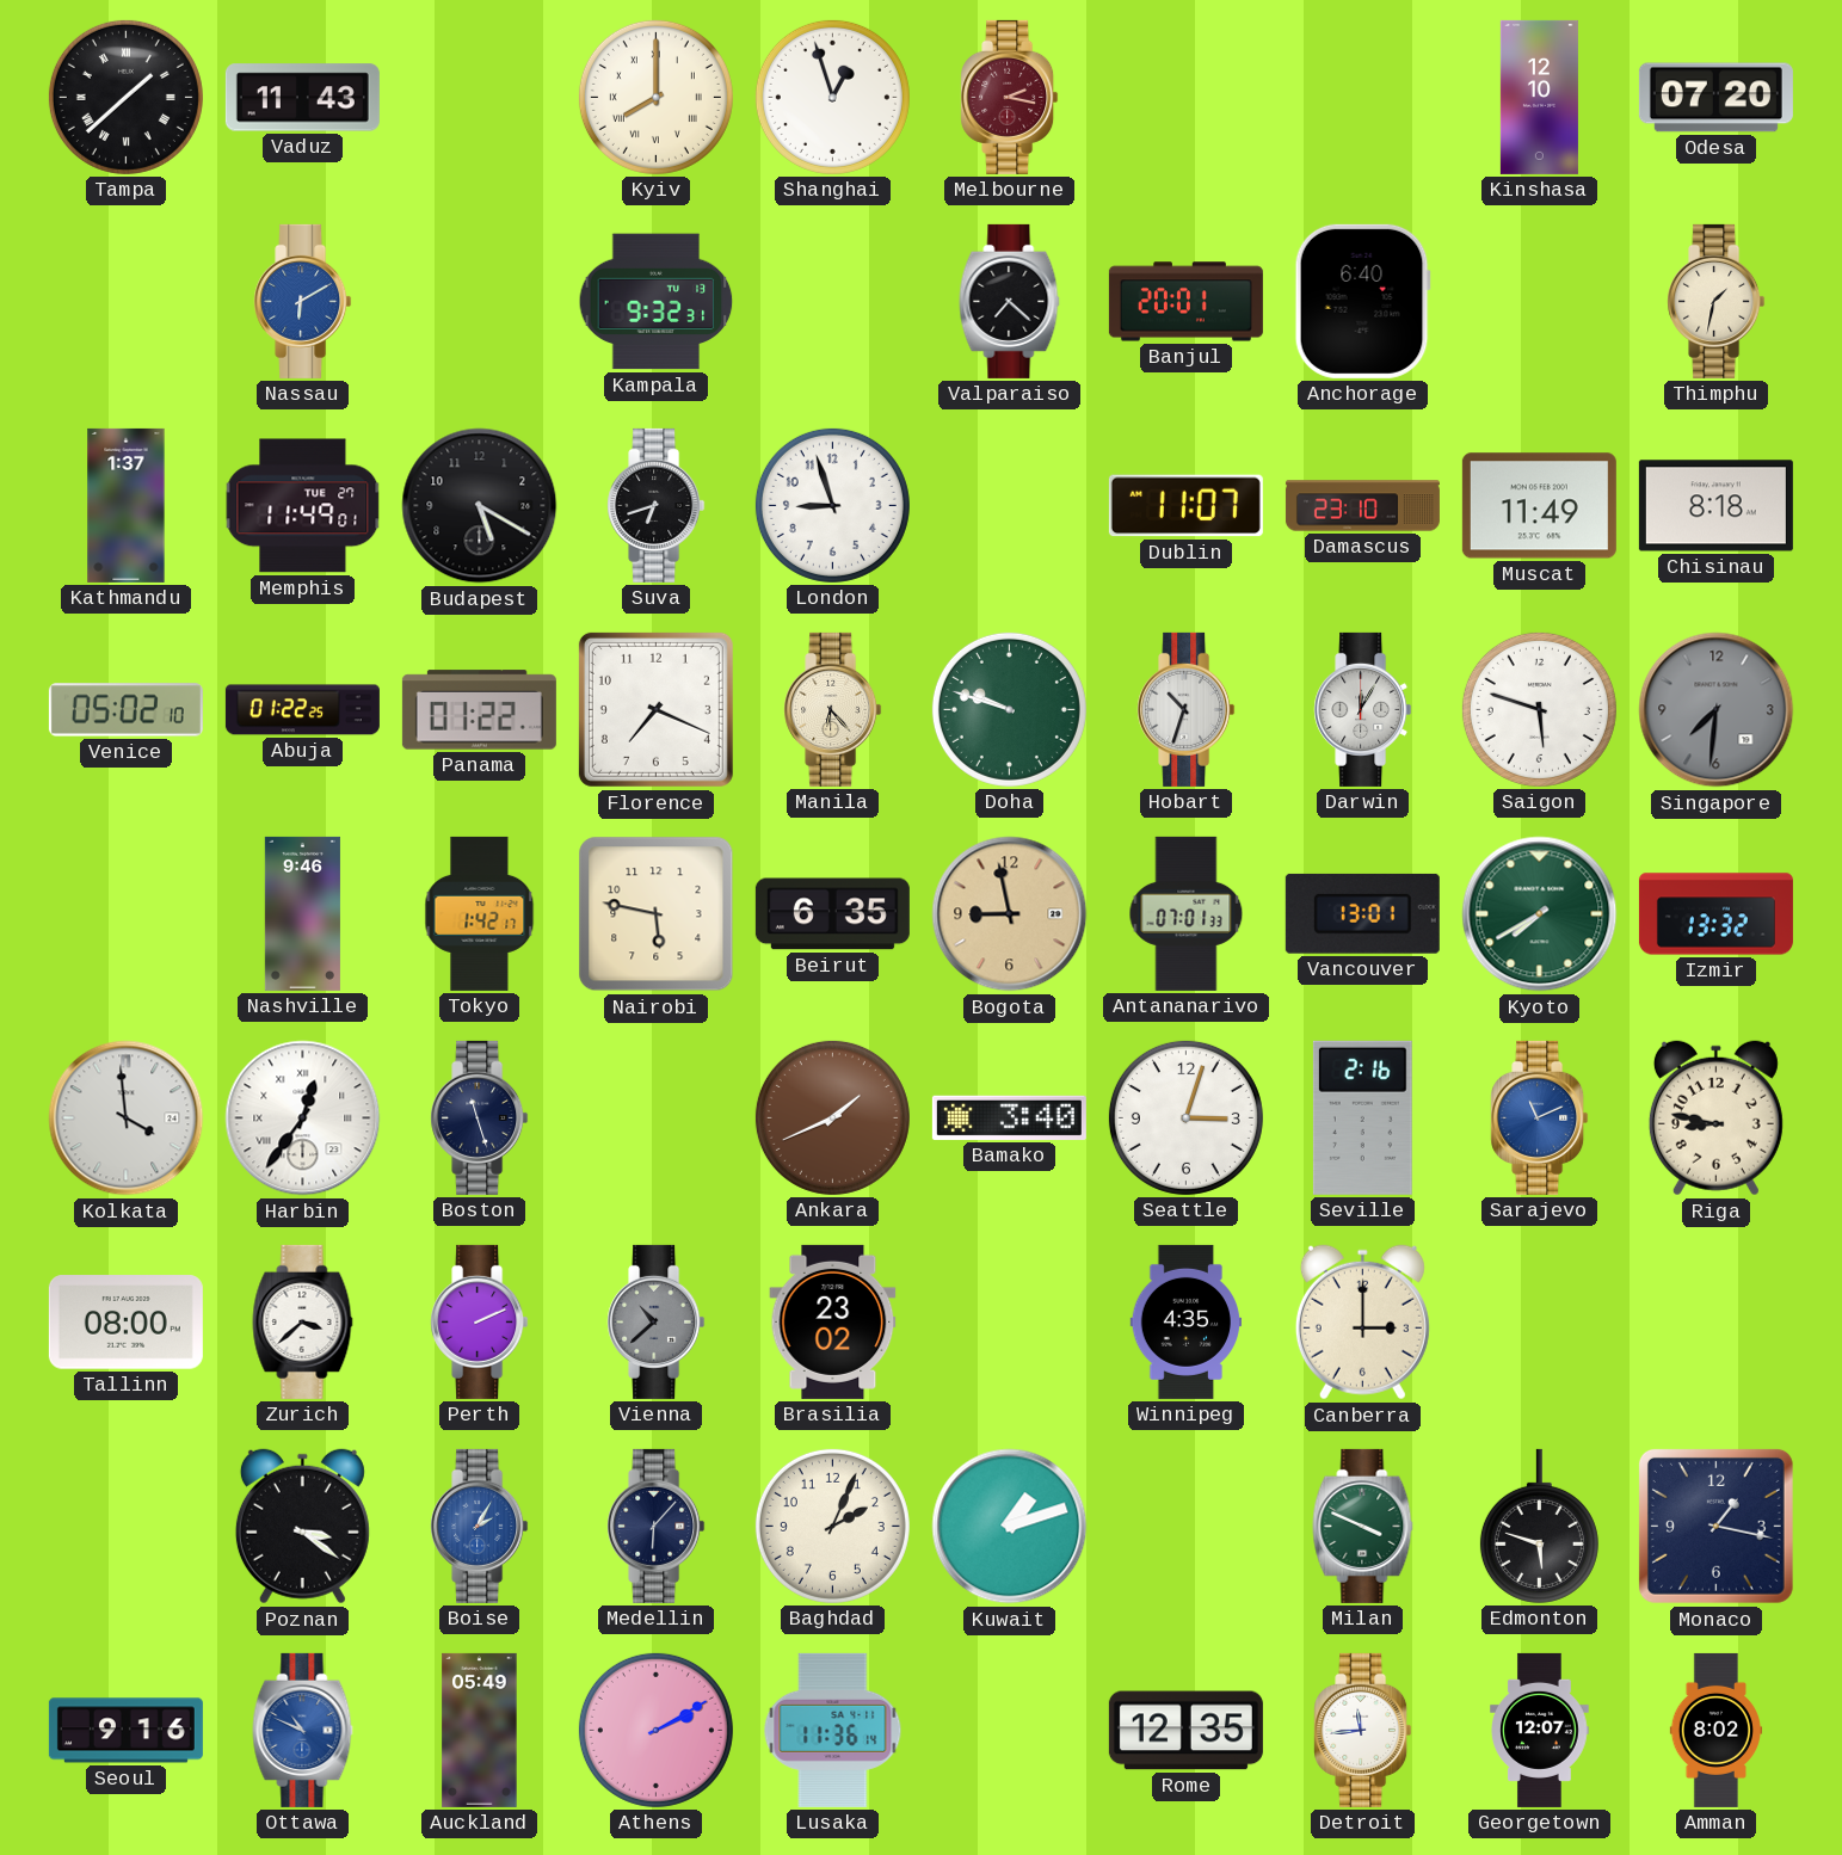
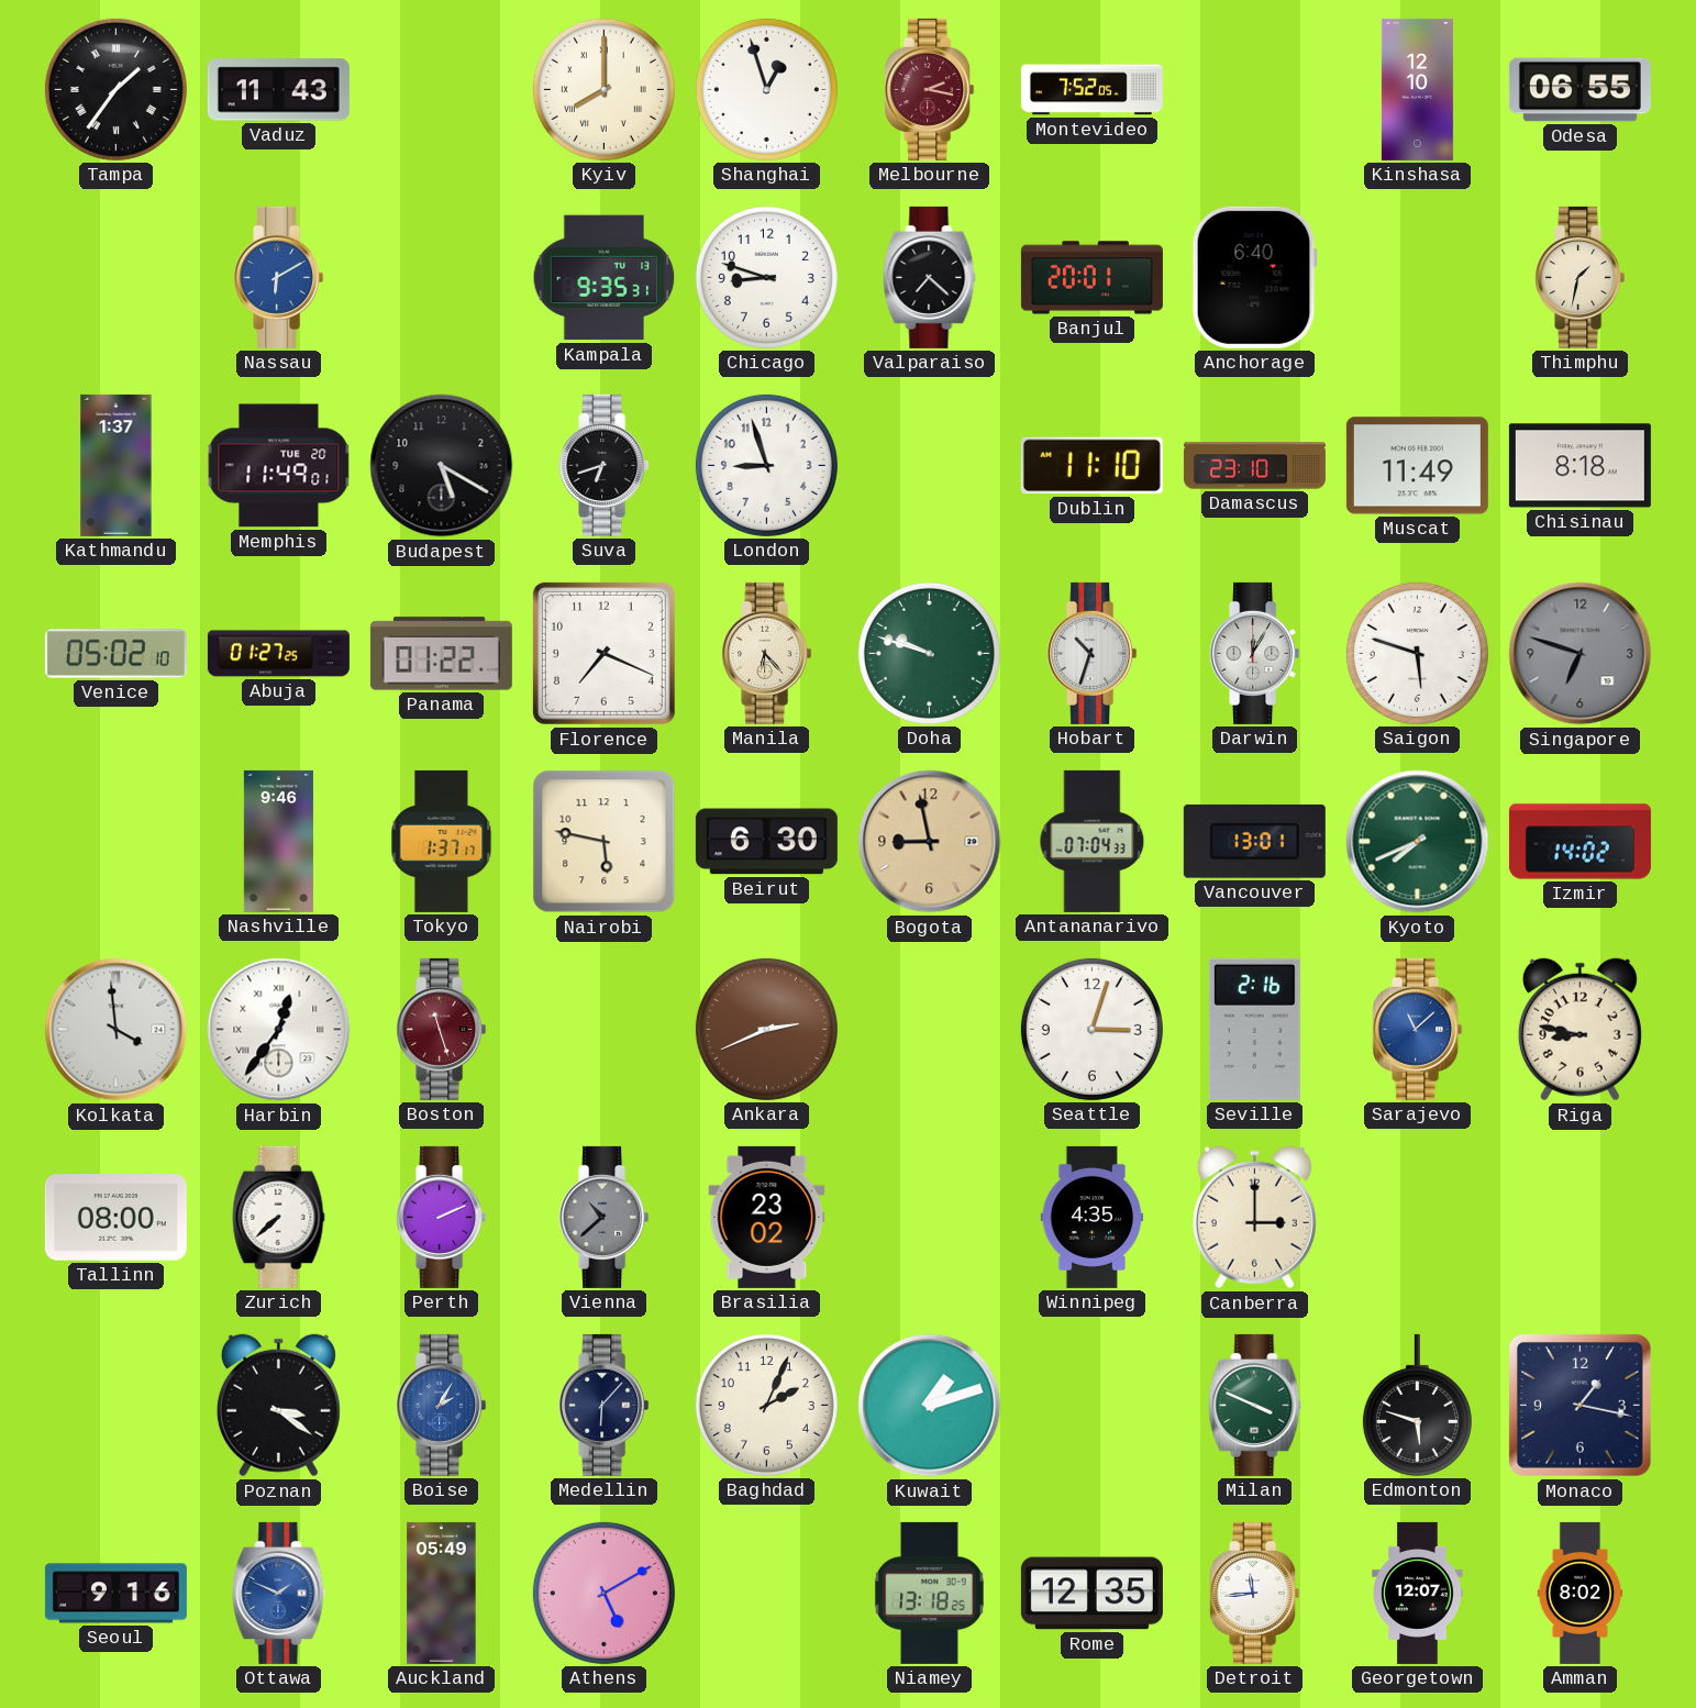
Tampa: 1:38 -> 1:36
Montevideo: none -> 7:52
Odesa: 07:20 -> 06:55
Kampala: 9:32 -> 9:35
Chicago: none -> 8:48
Memphis date: TUE 27 -> TUE 20
Dublin: 11:07 -> 11:10
Abuja: 01:22 -> 01:27
Singapore: 7:31 -> 6:48
Tokyo: 1:42 -> 1:37
Beirut: 6:35 -> 6:30
Antananarivo: 07:01 -> 07:04
Kyoto: 7:40 -> 7:41
Izmir: 13:32 -> 14:02
Boston dial: navy -> burgundy
Ankara: 1:41 -> 2:41
Bamako: 3:40 -> none
Sarajevo: 11:11 -> 11:08
Zurich: 3:38 -> 7:38
Ottawa: 10:49 -> 1:49
Athens: 2:10 -> 5:10
Lusaka: 11:36 -> none
Niamey: none -> 13:18
